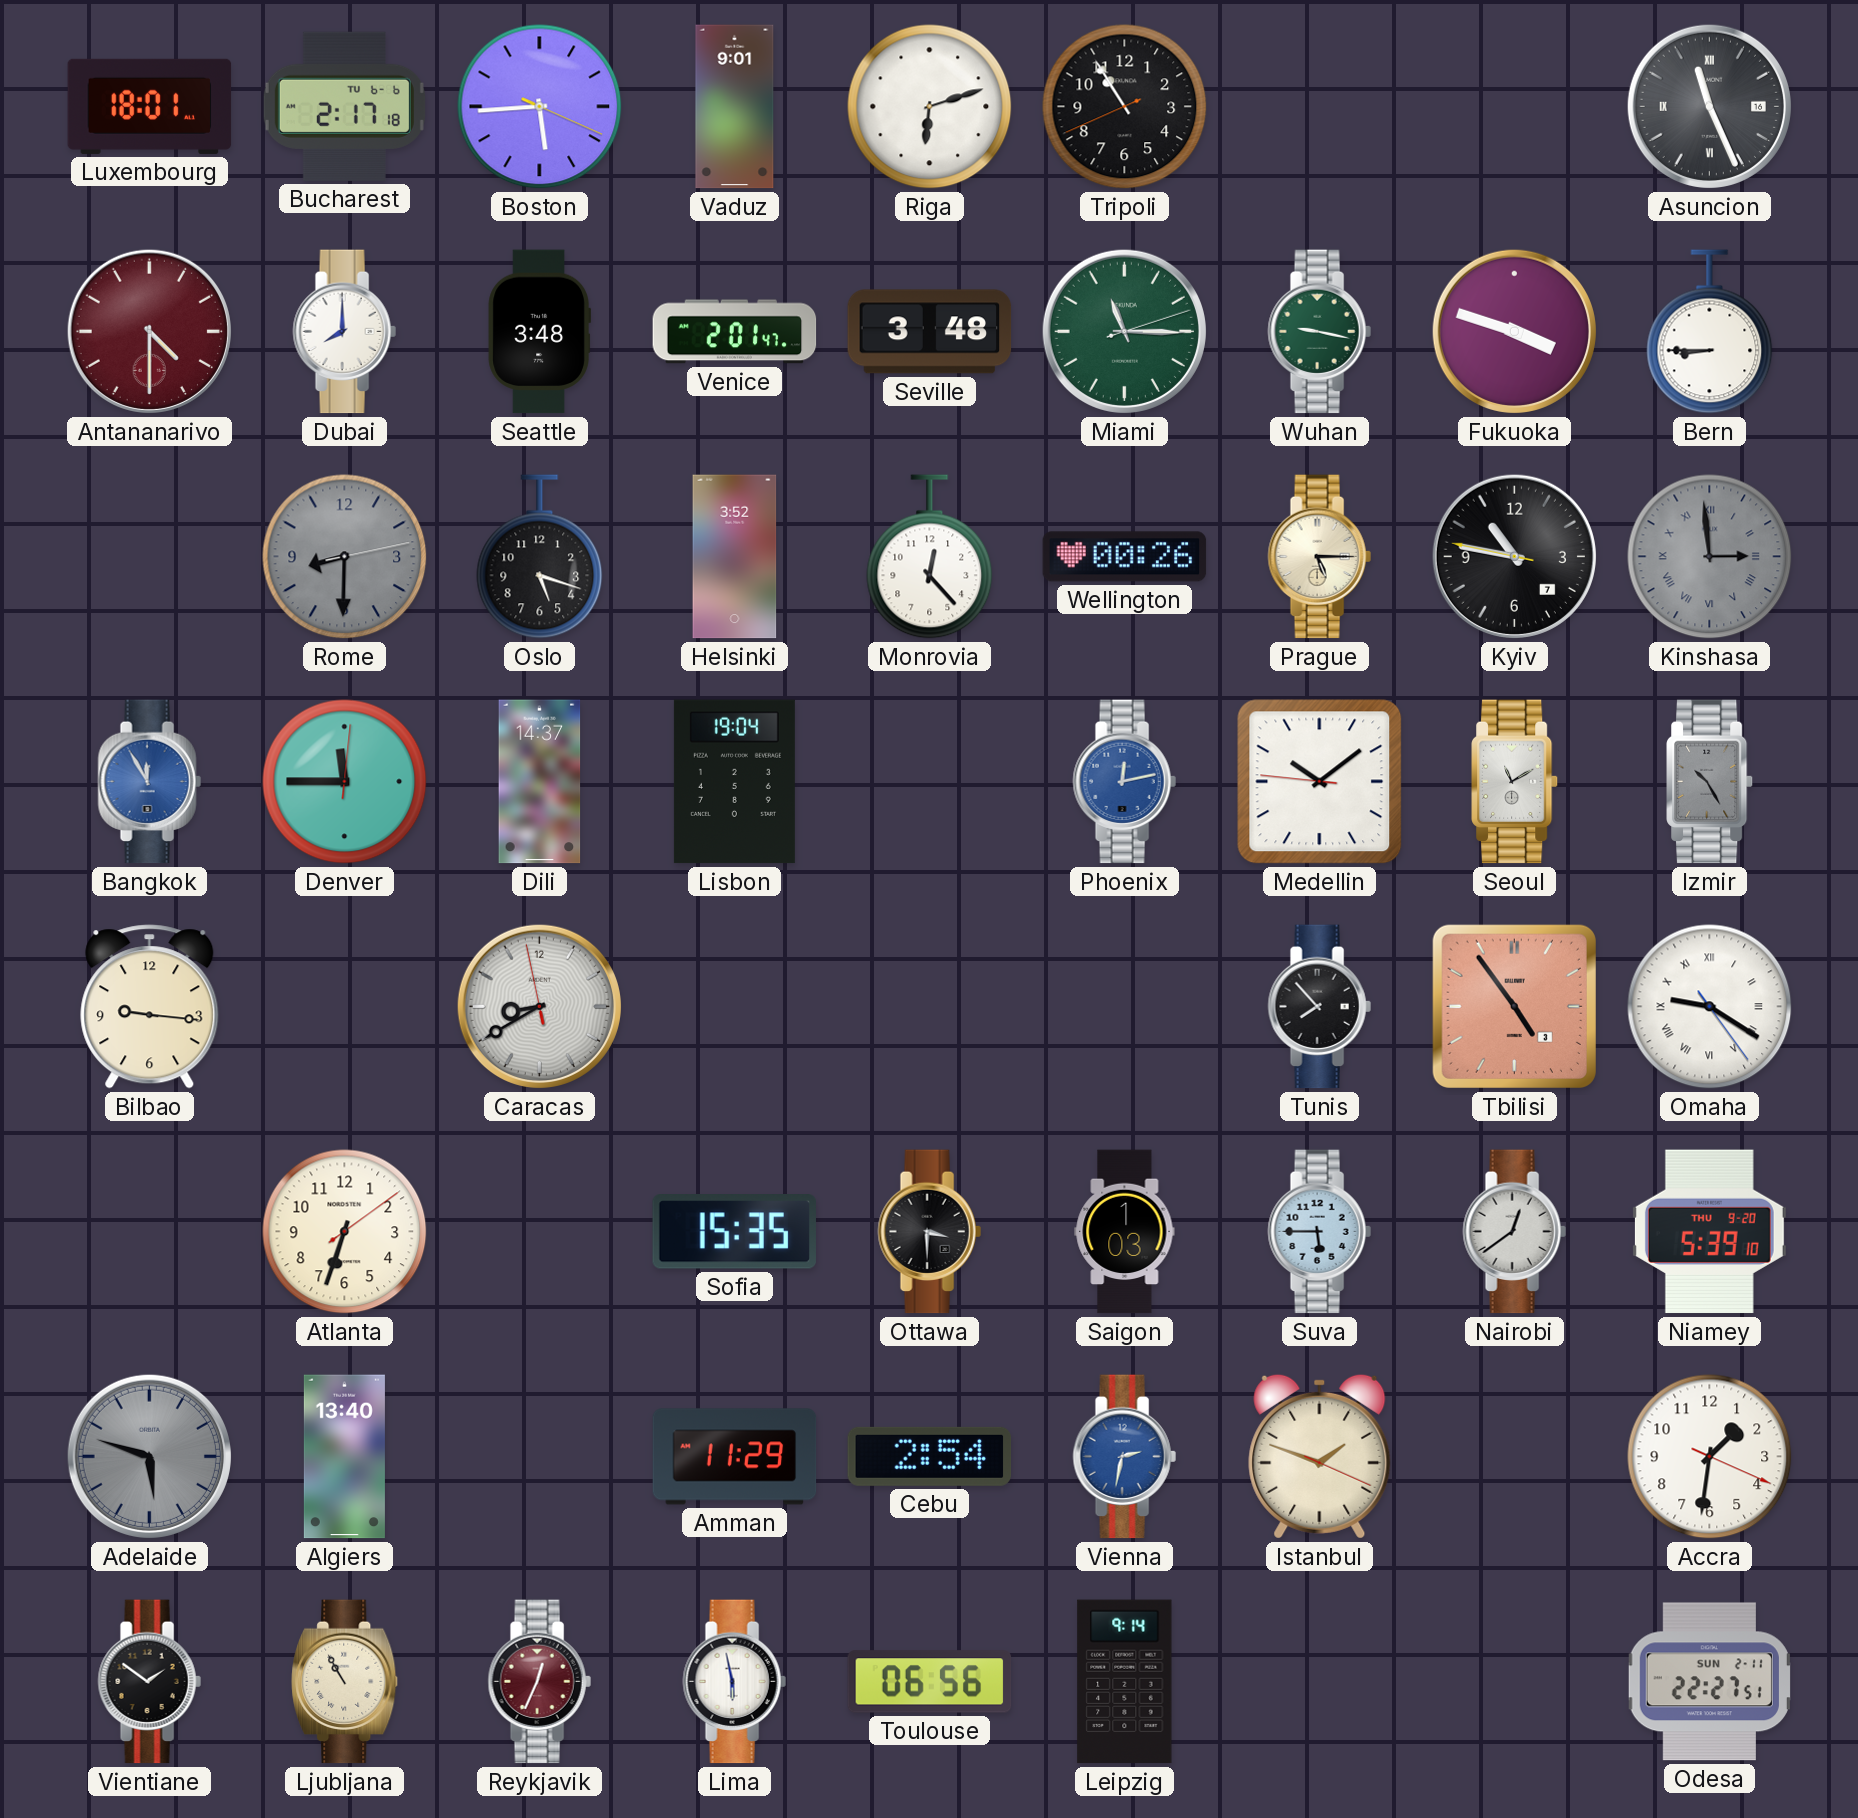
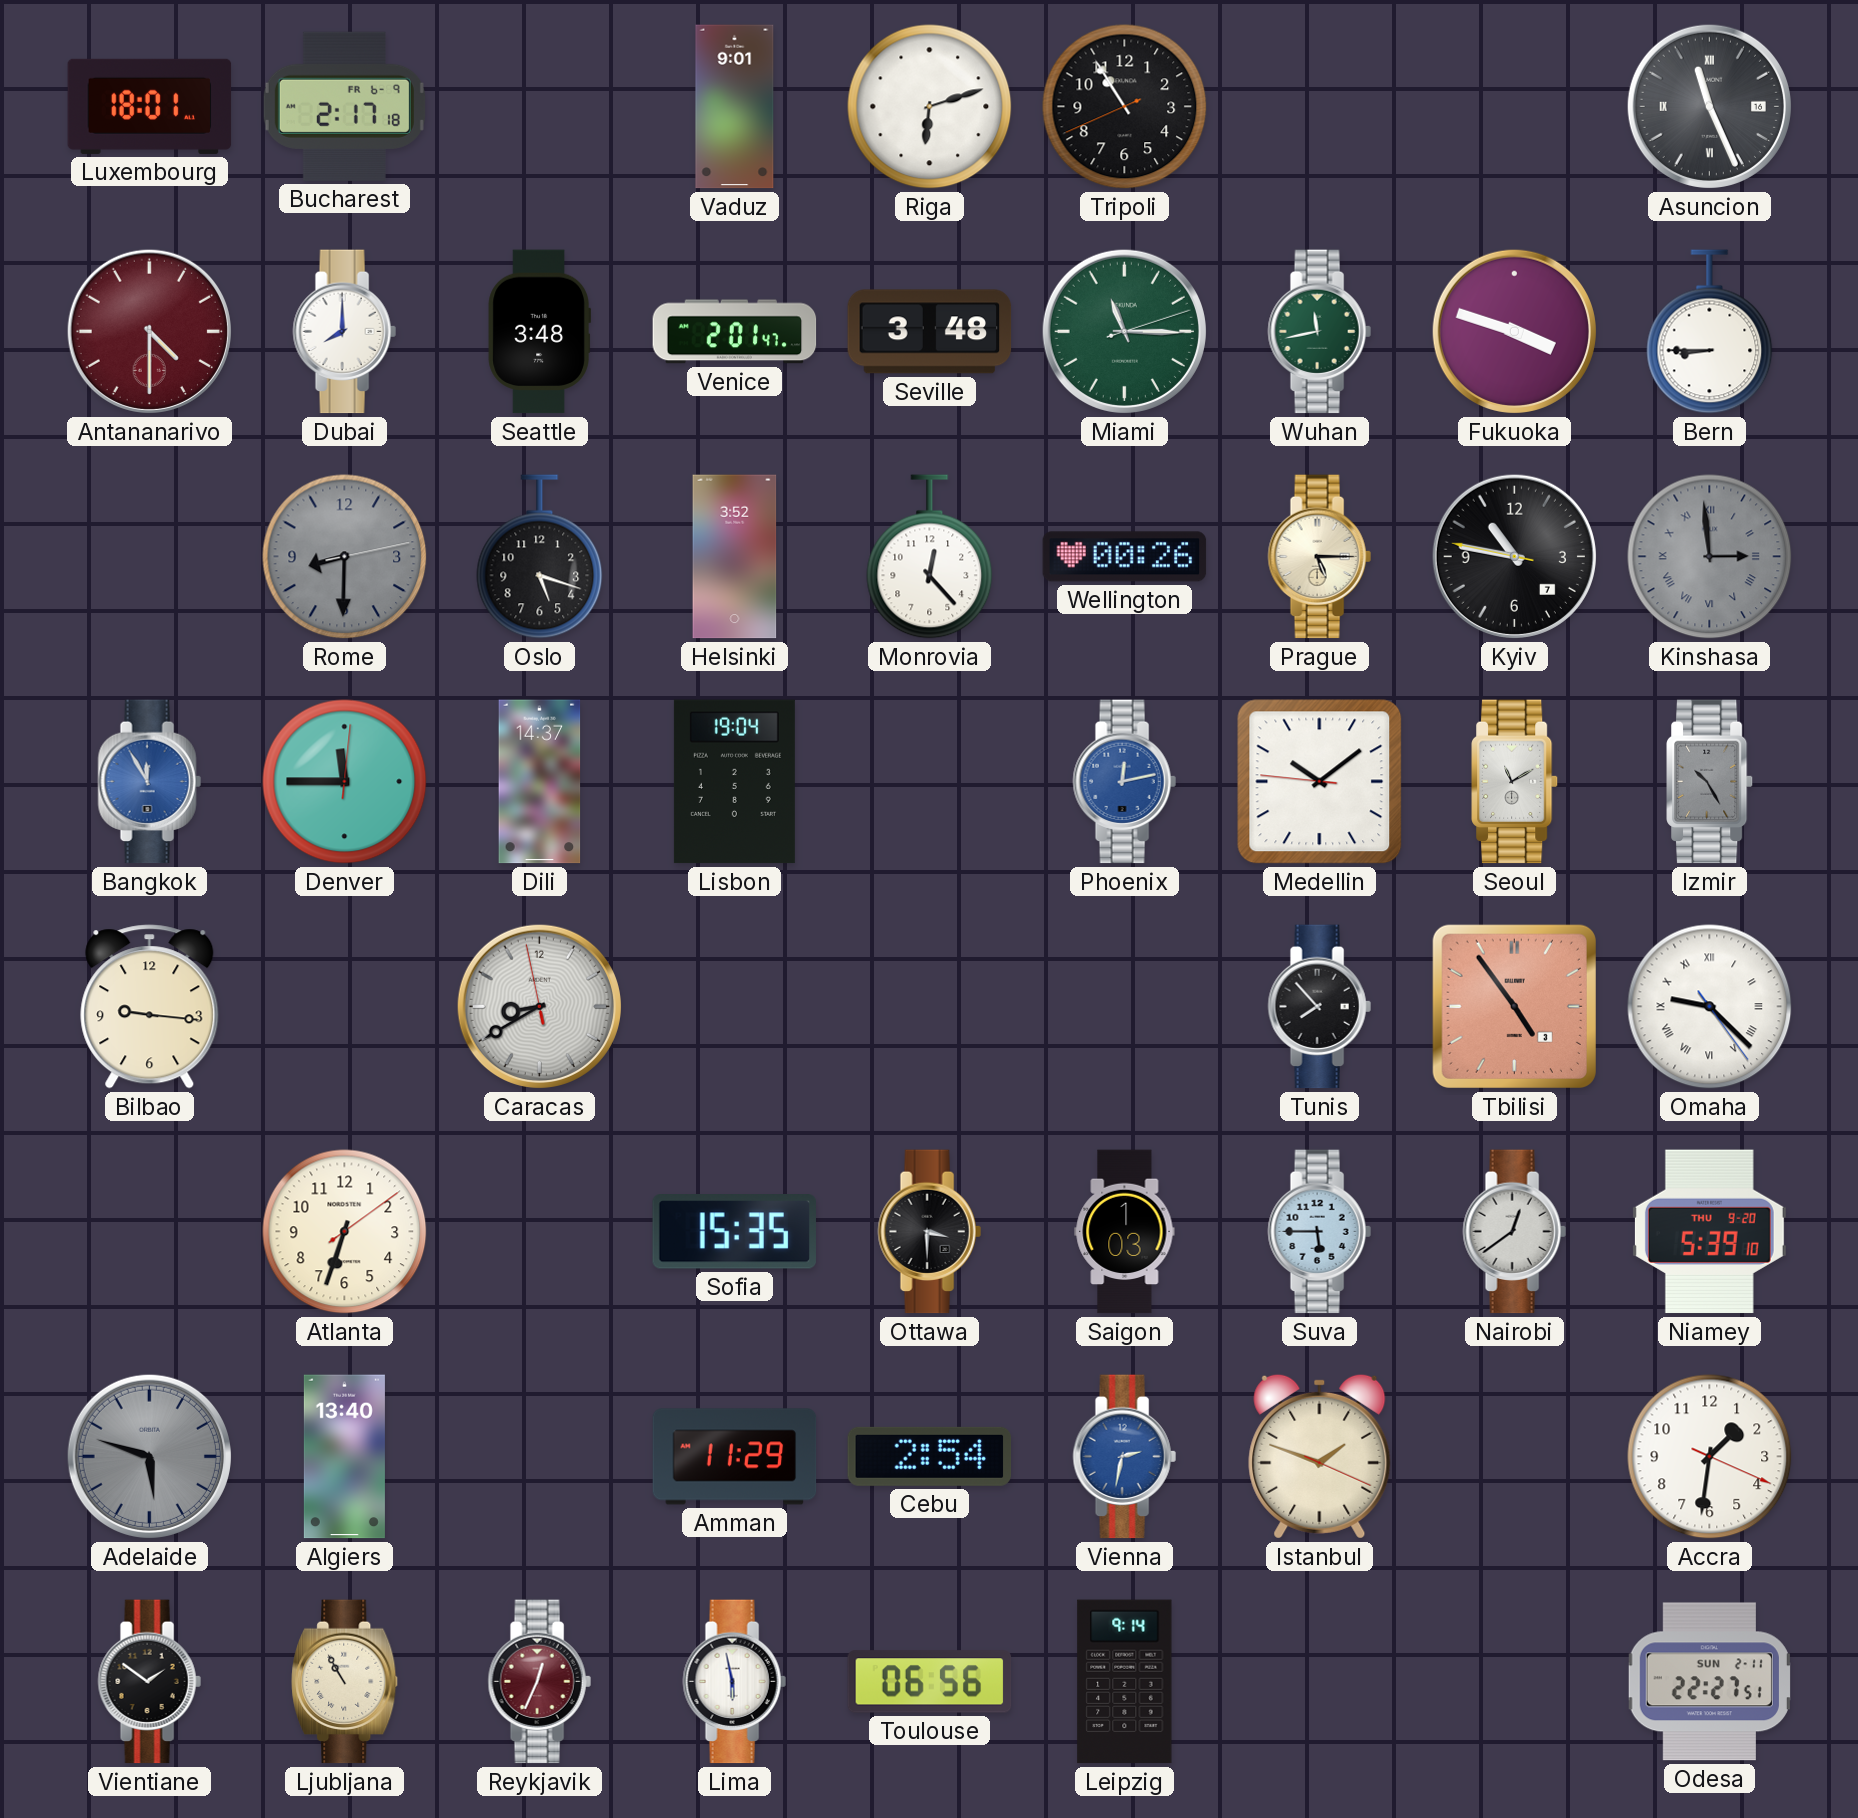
Bucharest date: TU 6-6 -> FR 6-9
Boston: 5:44 -> none
Wuhan: 9:17 -> 11:43
Omaha: 9:20 -> 9:22
